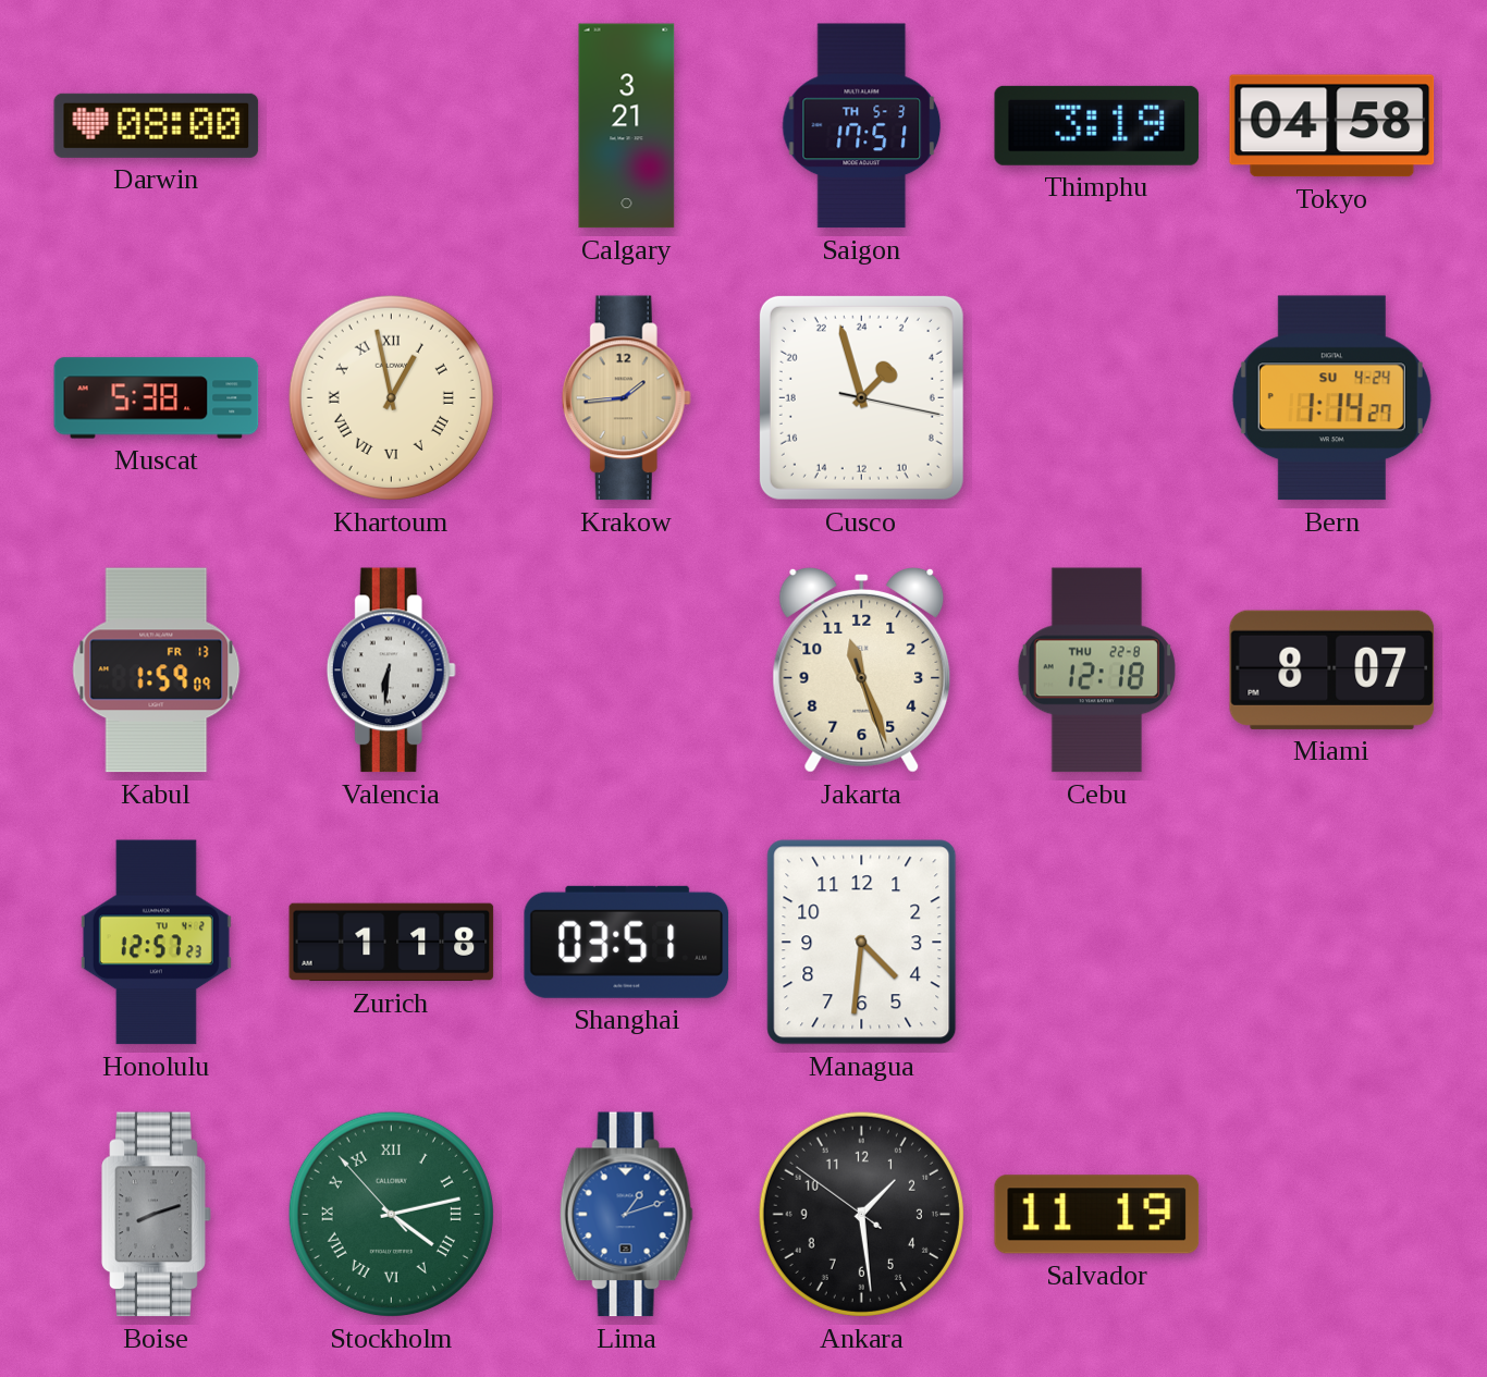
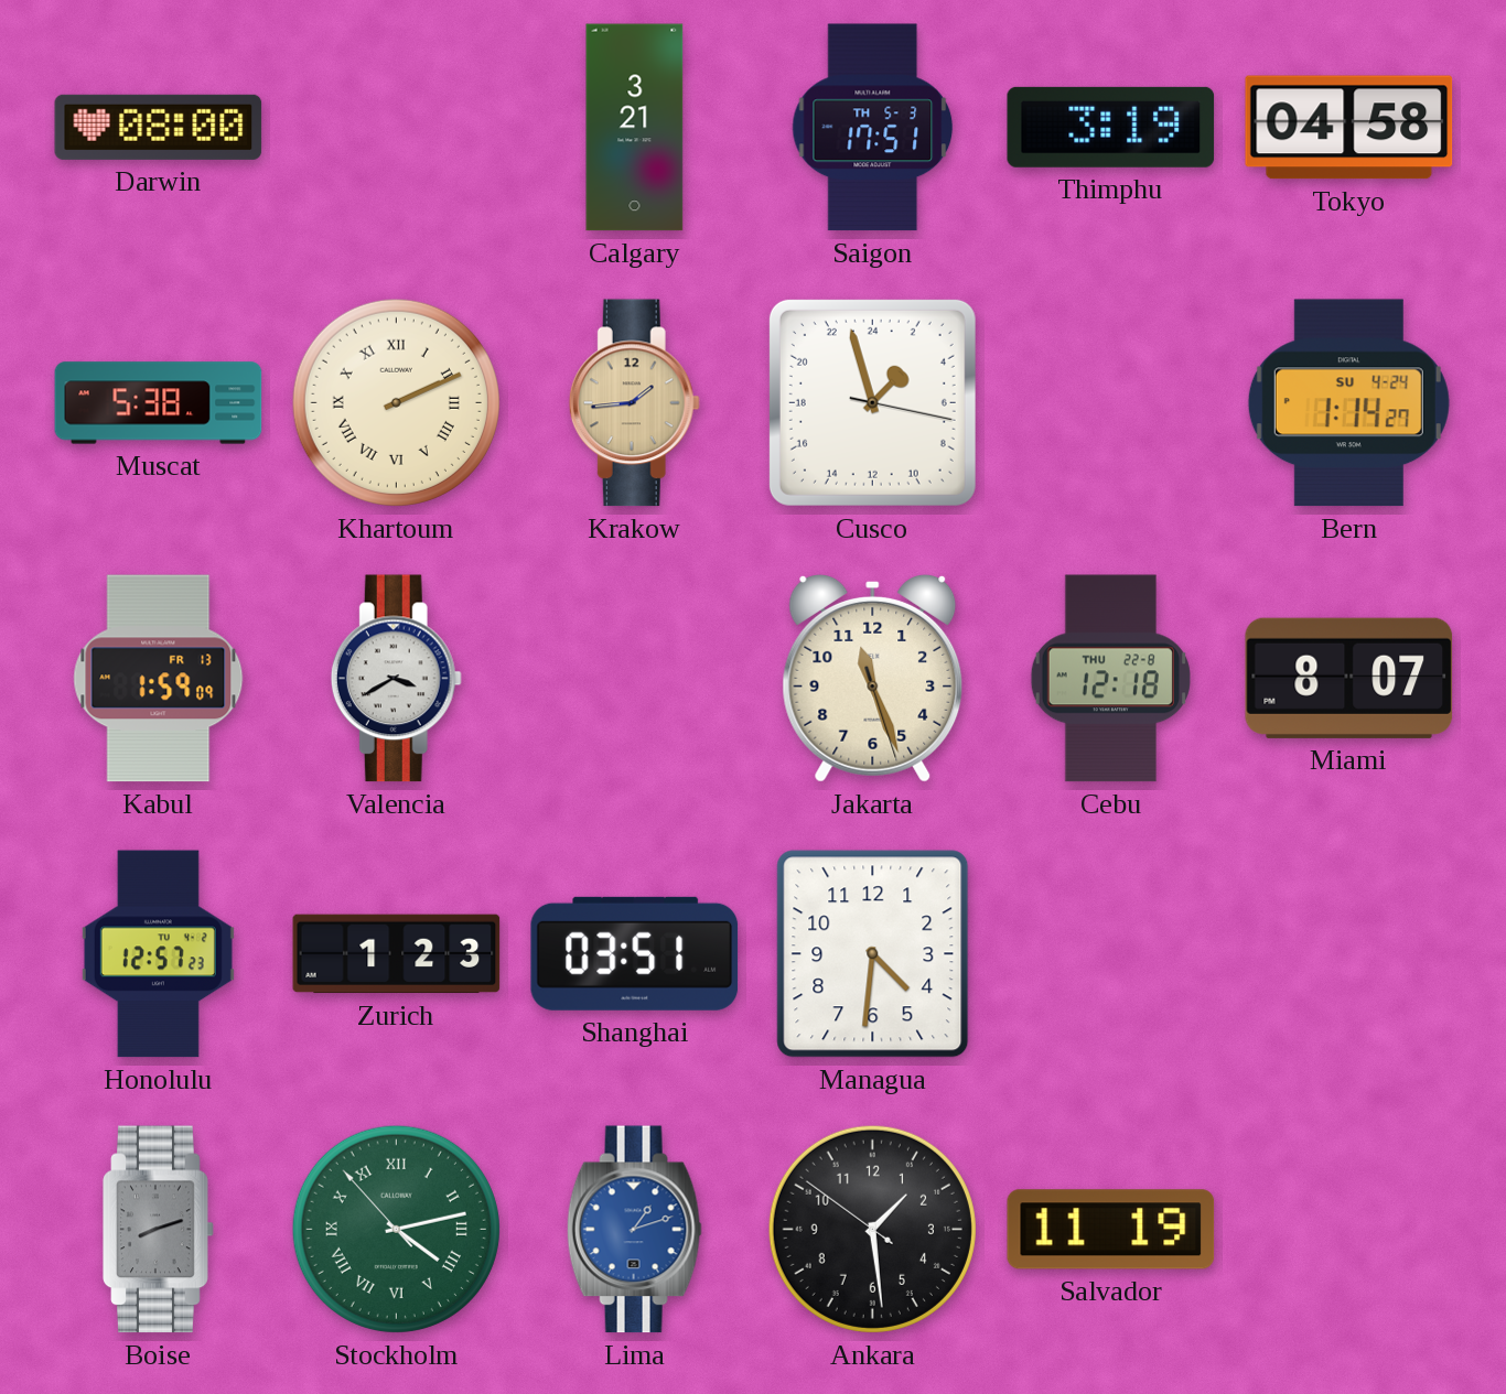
Khartoum: 12:58 -> 2:11
Valencia: 6:31 -> 3:40
Zurich: 1:18 -> 1:23
